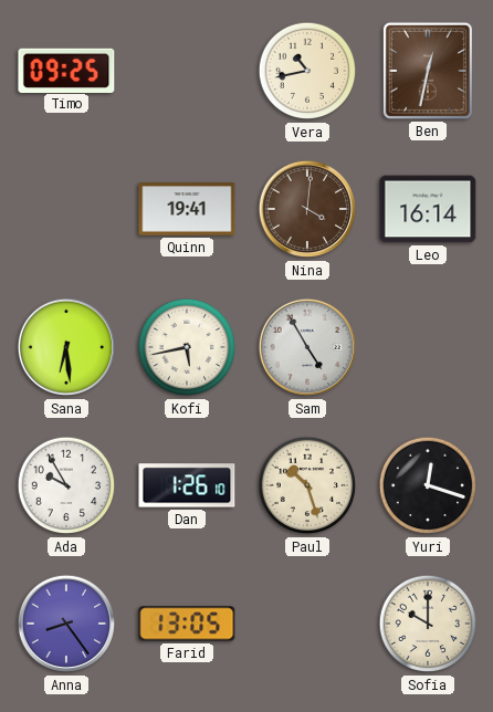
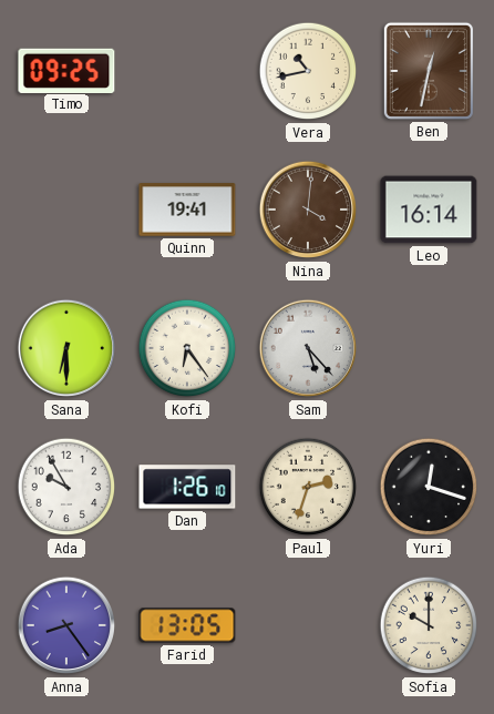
Sana: 6:29 -> 6:30
Kofi: 5:43 -> 6:24
Sam: 4:55 -> 5:23
Paul: 10:27 -> 2:33
